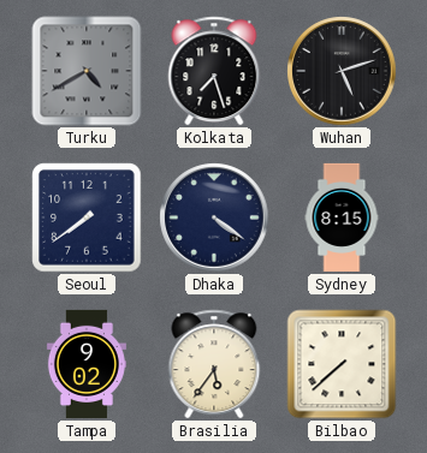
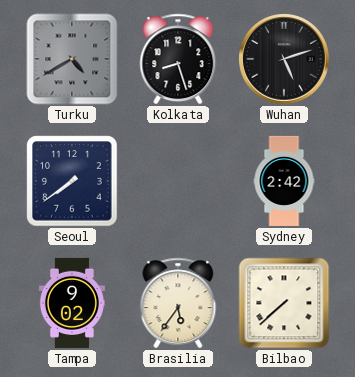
Kolkata: 7:27 -> 8:27
Dhaka: 4:21 -> none
Sydney: 8:15 -> 2:42
